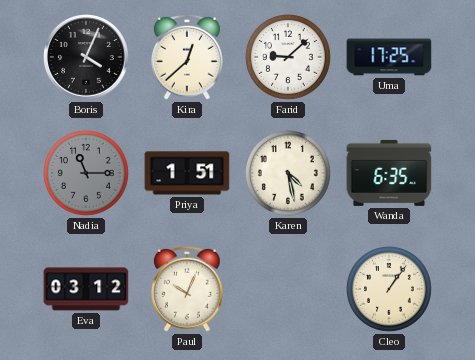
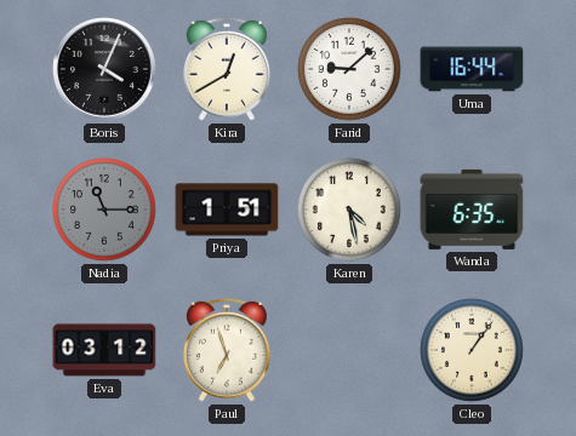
Kira: 12:38 -> 12:40
Uma: 17:25 -> 16:44
Paul: 10:04 -> 6:57
